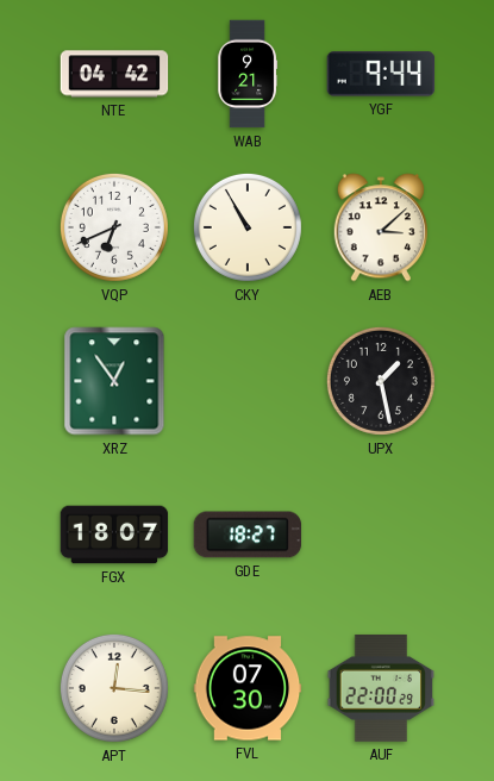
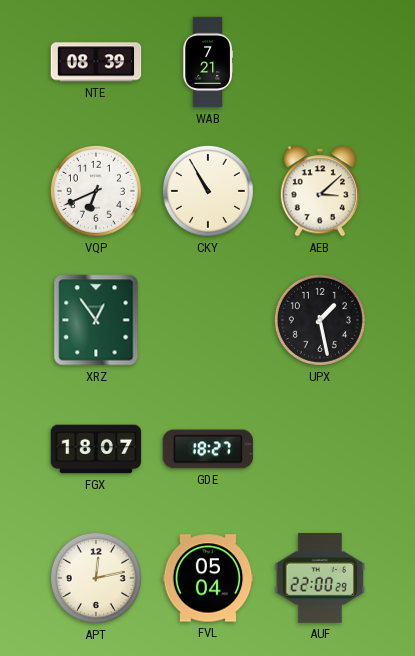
NTE: 04:42 -> 08:39
WAB: 9:21 -> 7:21
YGF: 9:44 -> none
APT: 12:16 -> 12:13
FVL: 07:30 -> 05:04
